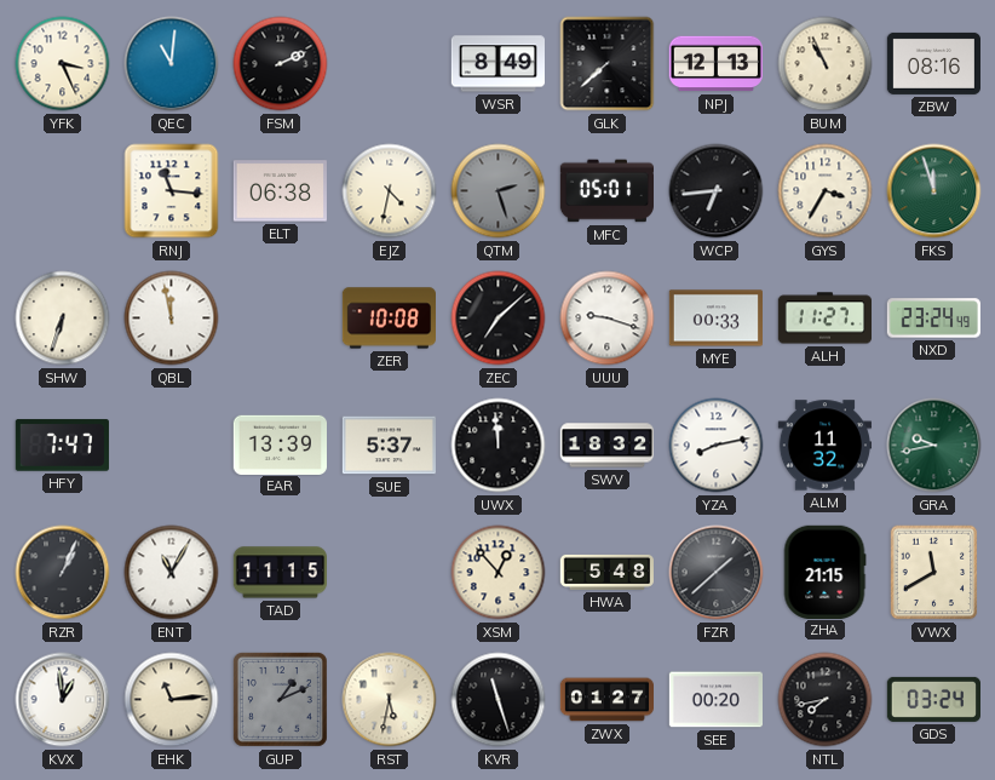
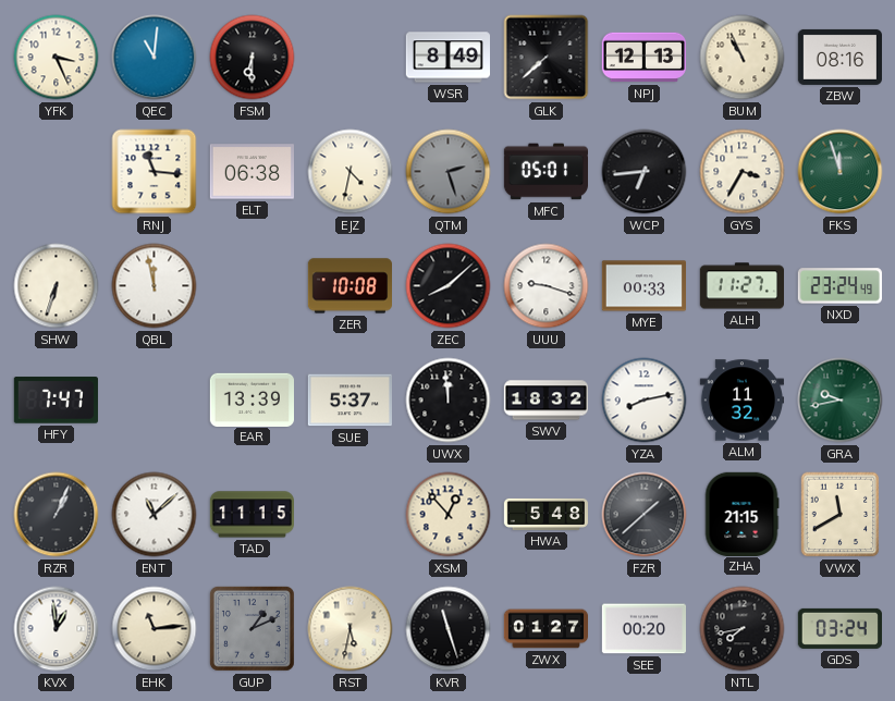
FSM: 2:11 -> 6:30
ZEC: 7:08 -> 8:08
ENT: 11:05 -> 11:08
